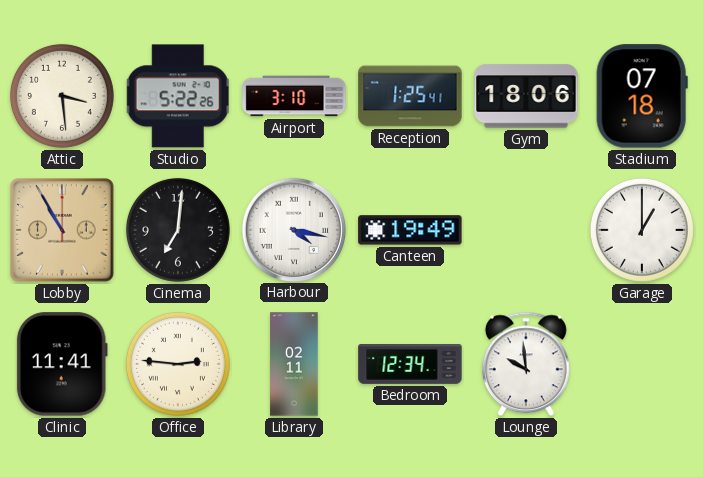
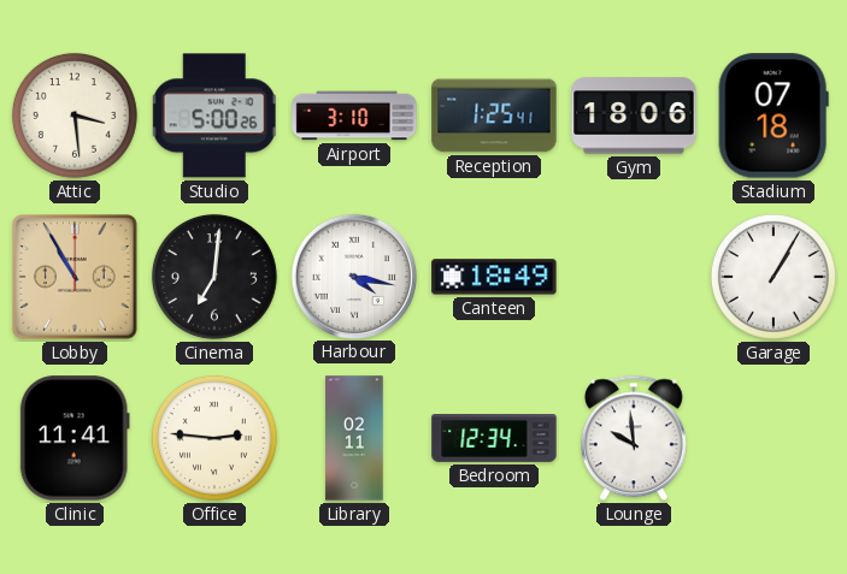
Studio: 5:22 -> 5:00
Canteen: 19:49 -> 18:49
Garage: 1:00 -> 1:05
